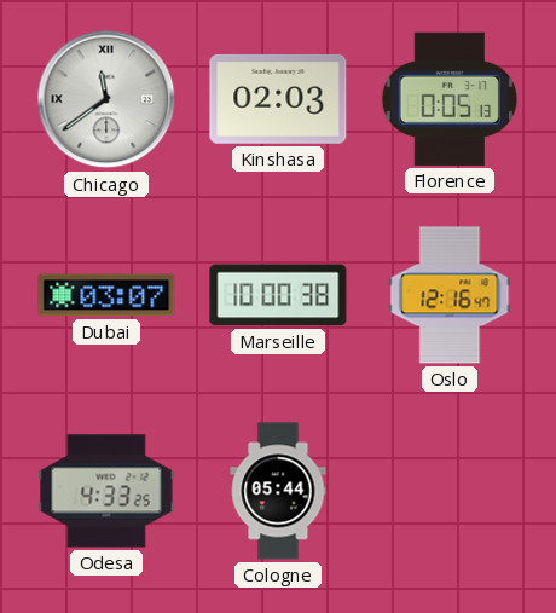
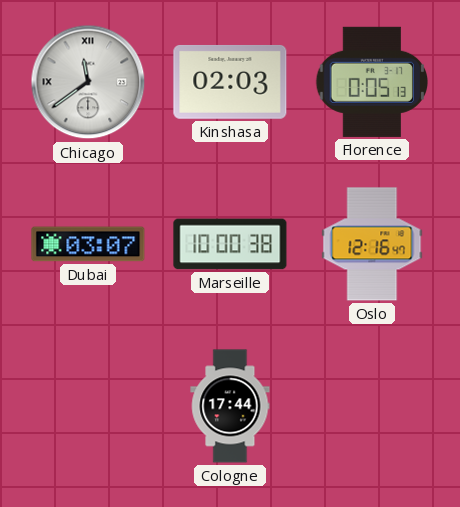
Odesa: 4:33 -> none
Cologne: 05:44 -> 17:44
